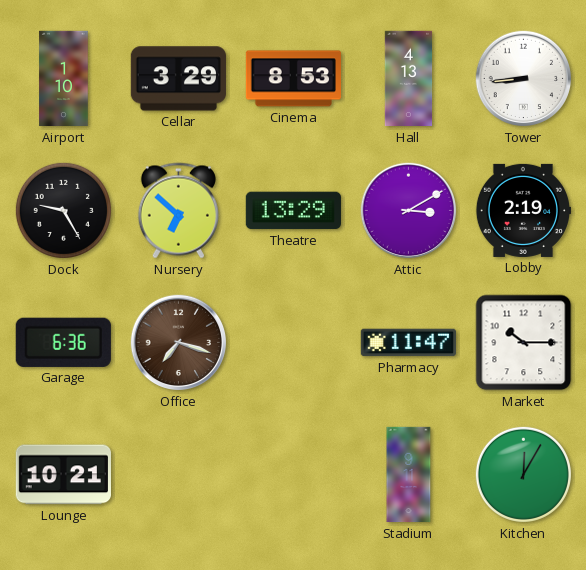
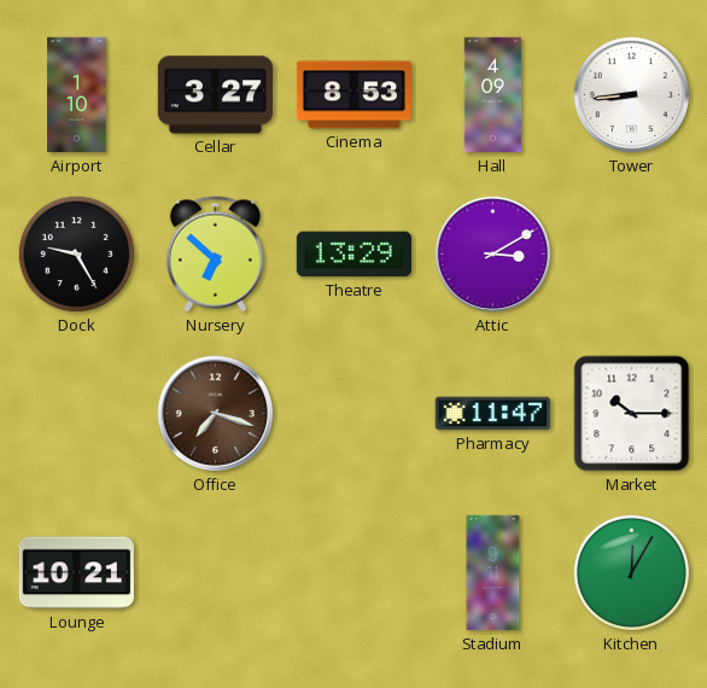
Cellar: 3:29 -> 3:27
Hall: 4:13 -> 4:09
Lobby: 2:19 -> none
Garage: 6:36 -> none
